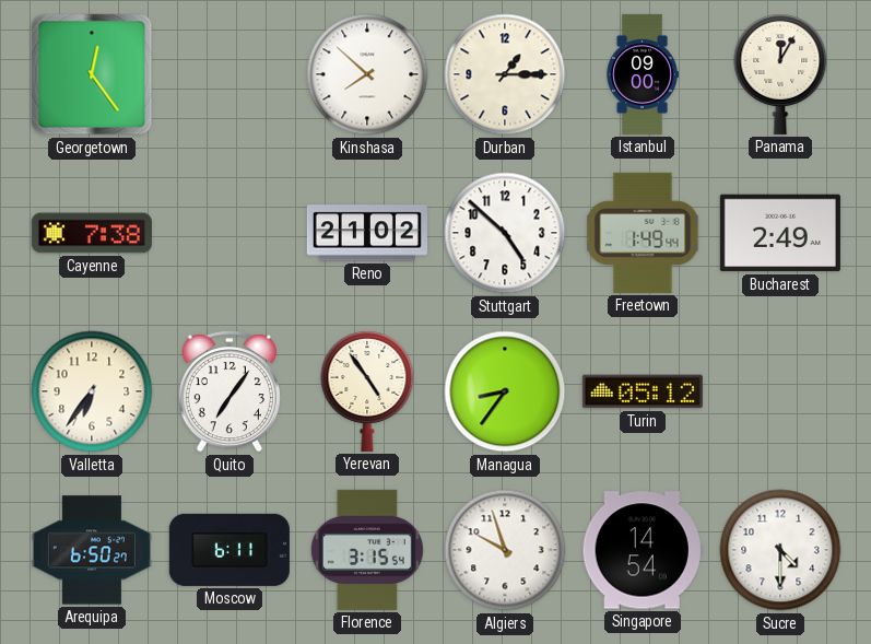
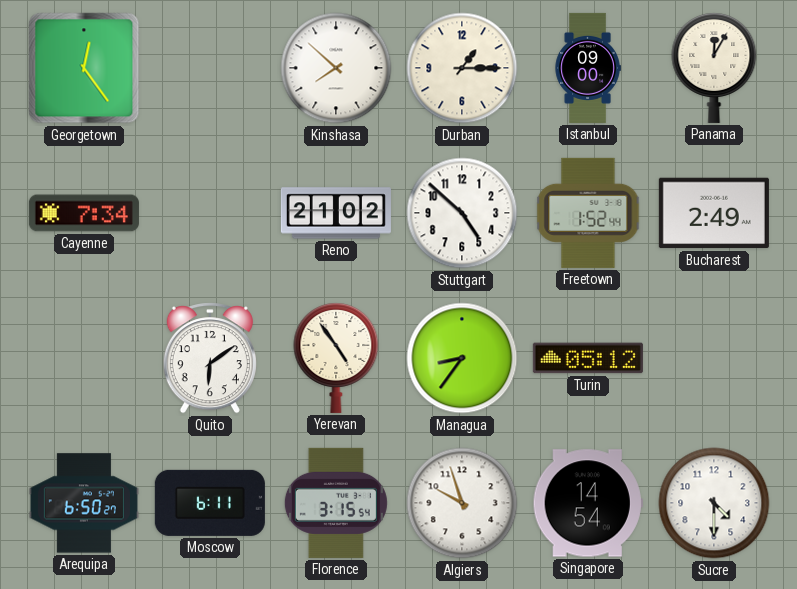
Cayenne: 7:38 -> 7:34
Freetown: 1:49 -> 1:52
Valletta: 6:36 -> none
Quito: 7:06 -> 6:09
